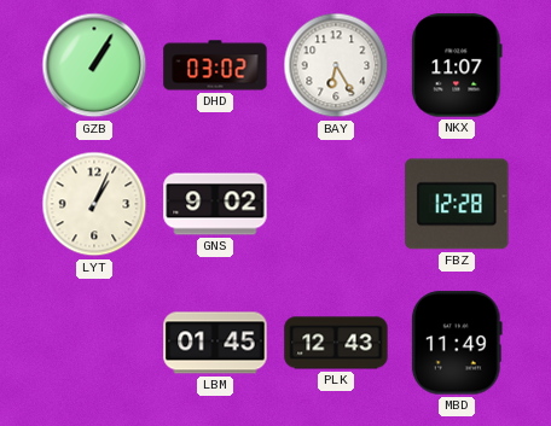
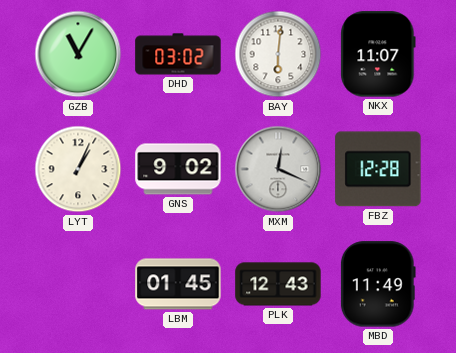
GZB: 1:05 -> 11:05
BAY: 6:25 -> 6:01
MXM: none -> 12:19
